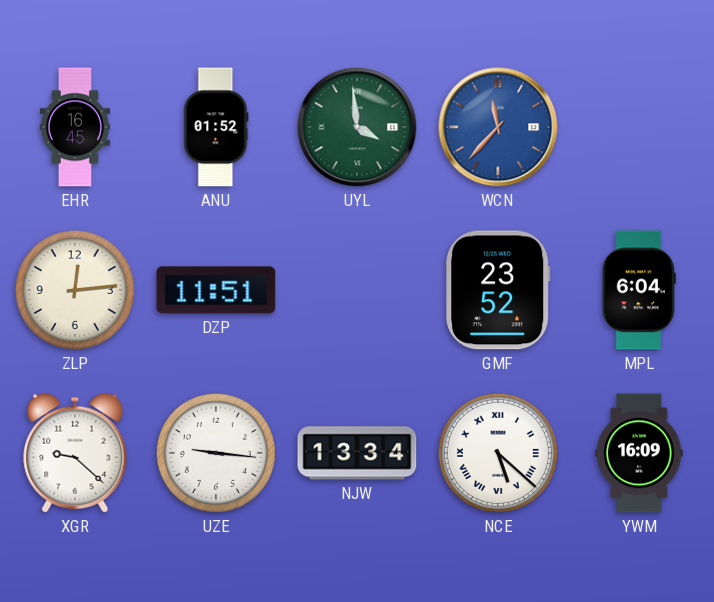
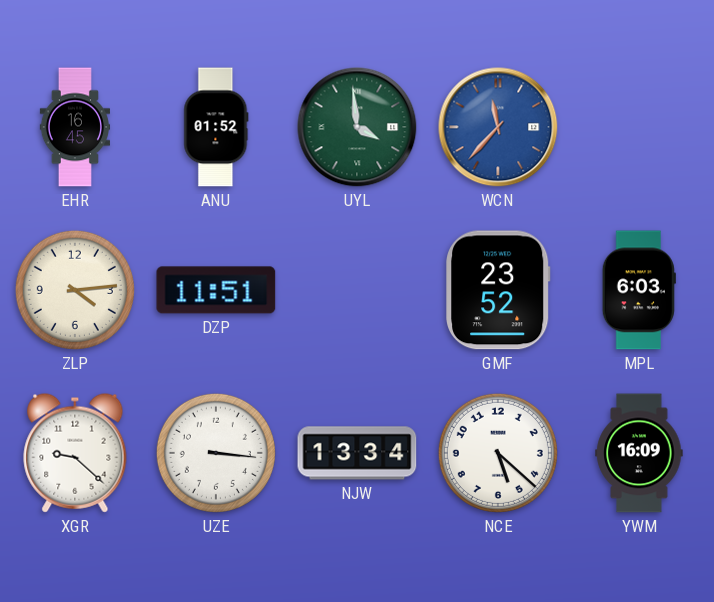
ZLP: 12:14 -> 4:14
MPL: 6:04 -> 6:03
UZE: 9:16 -> 3:16
NCE numerals: Roman -> Arabic
